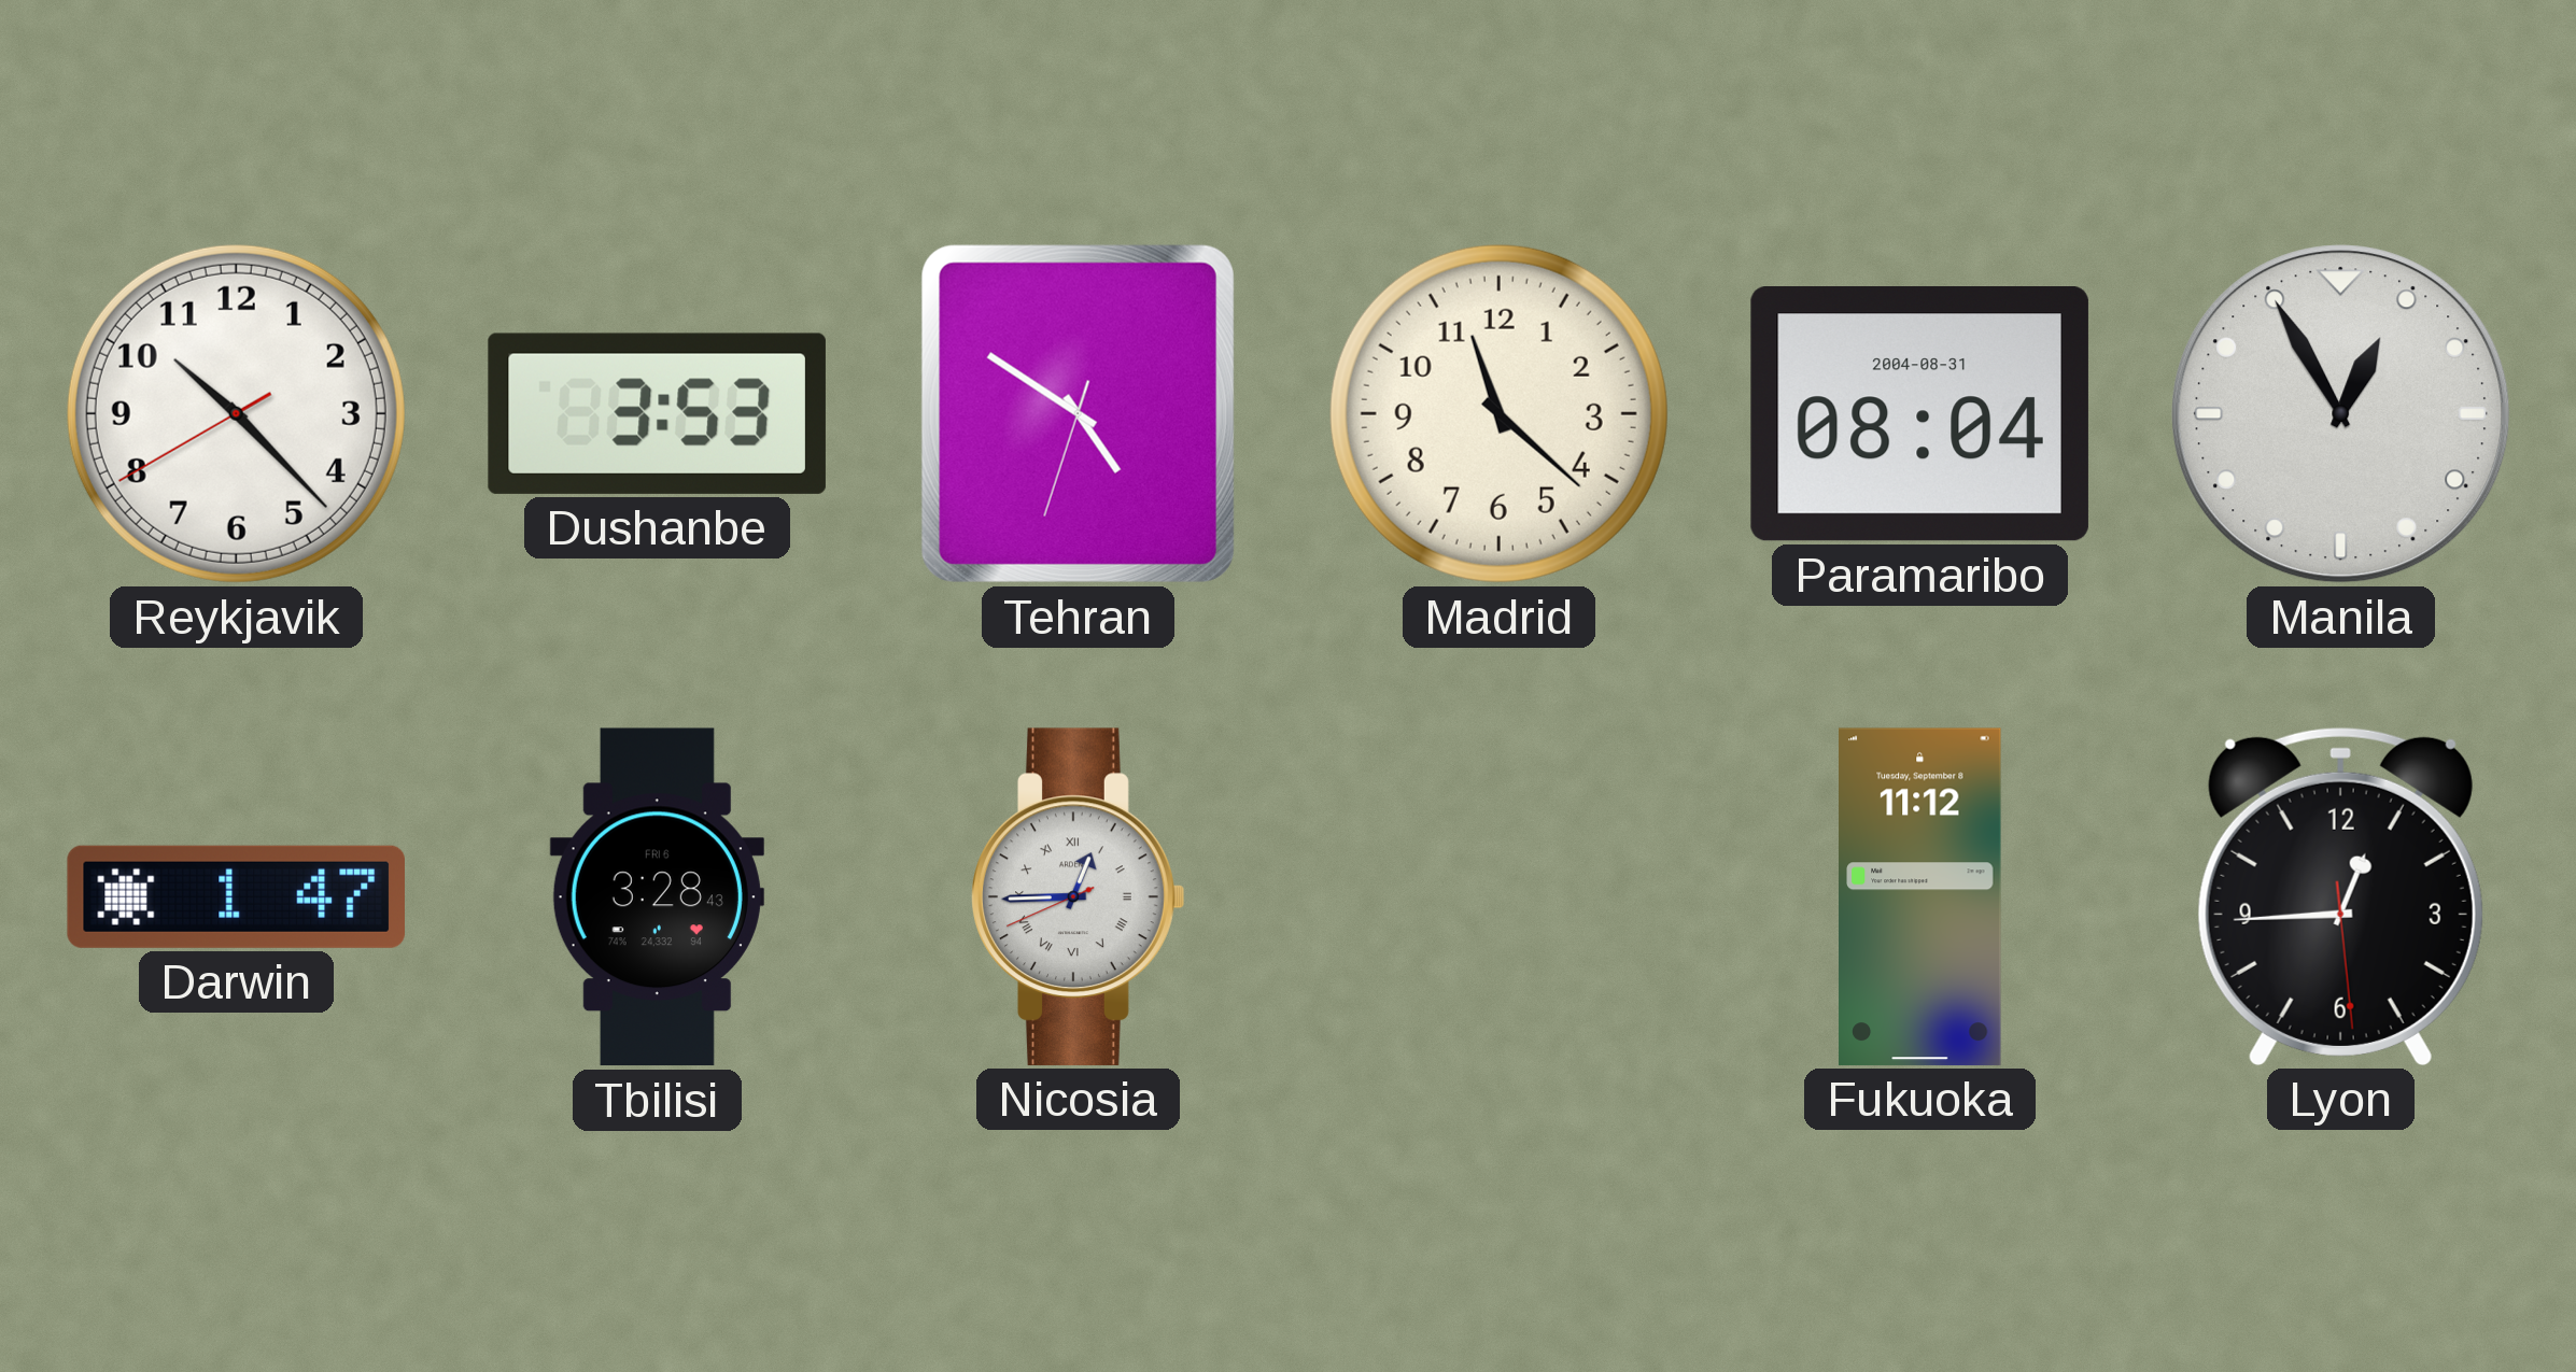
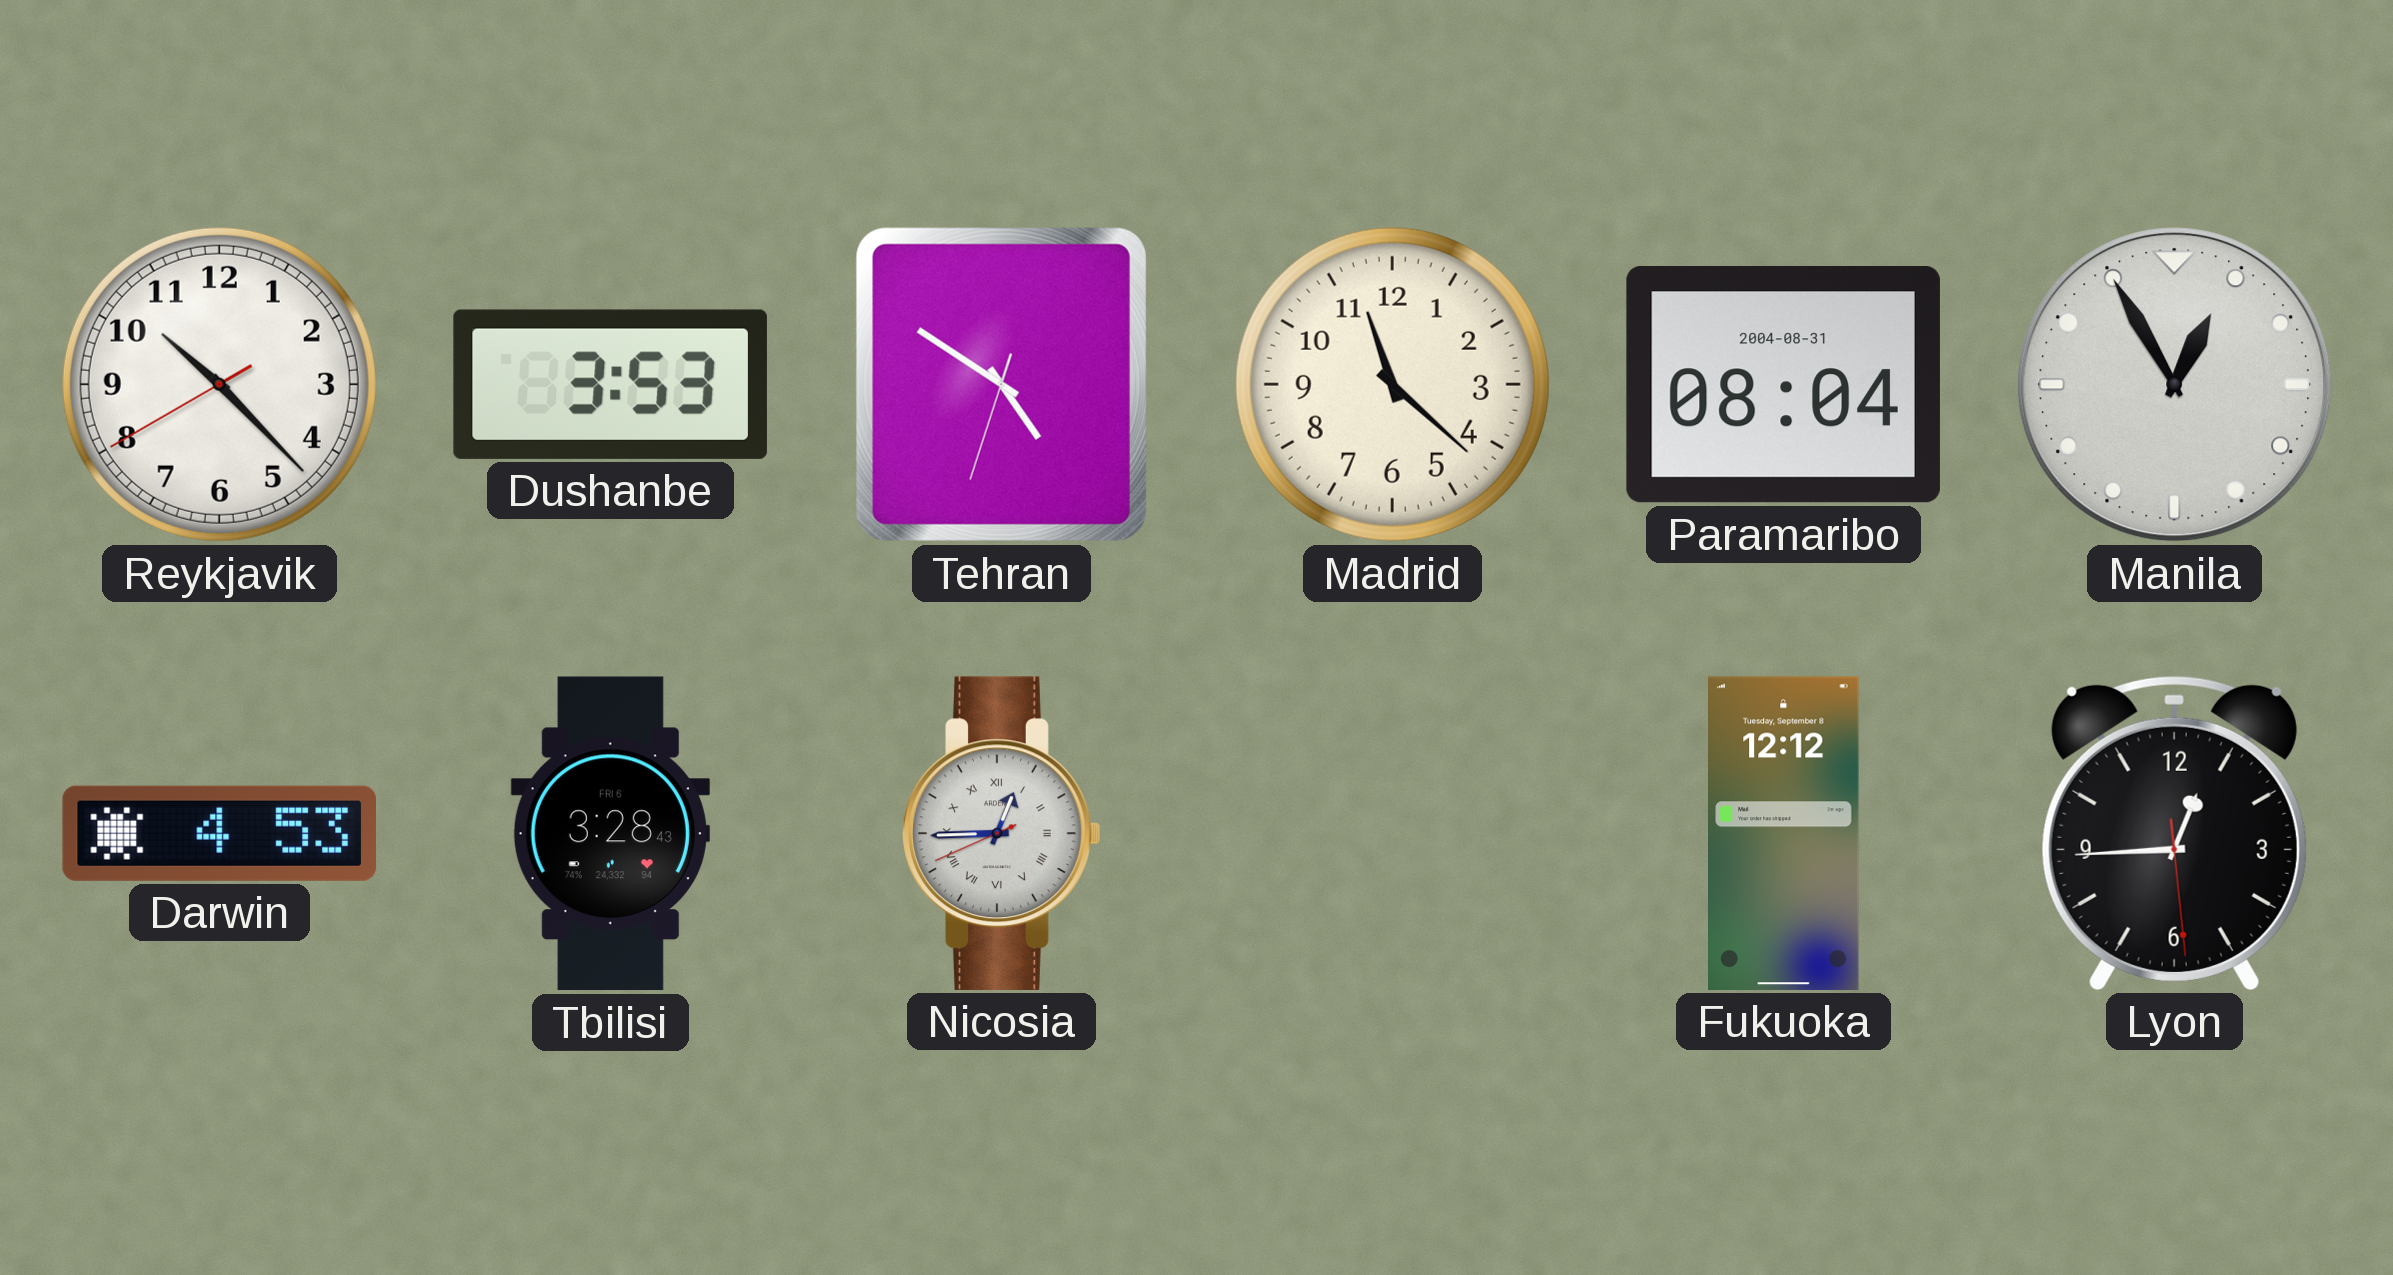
Darwin: 1:47 -> 4:53
Fukuoka: 11:12 -> 12:12
